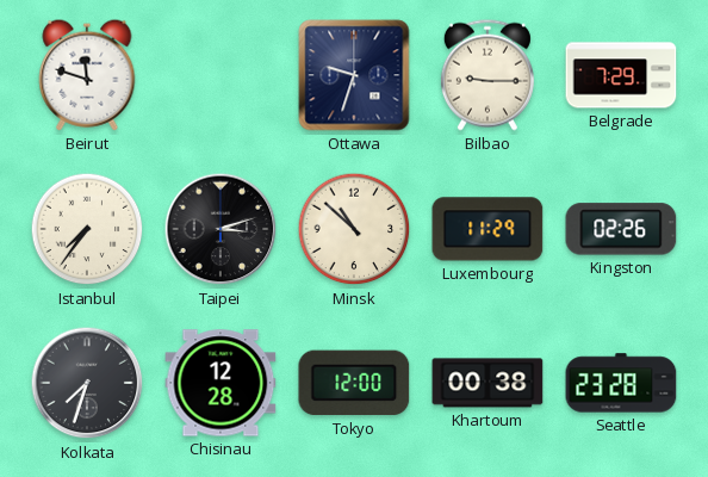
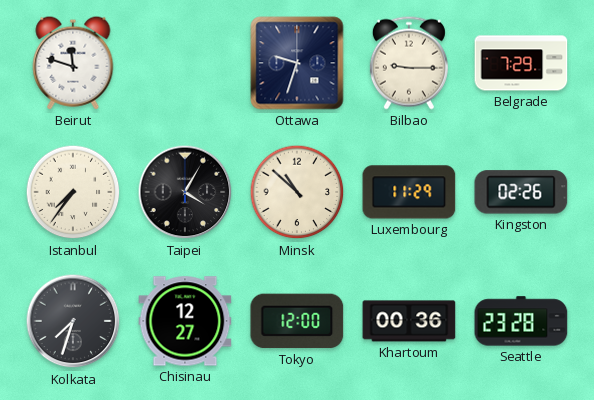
Taipei: 3:12 -> 4:05
Chisinau: 12:28 -> 12:27
Khartoum: 00:38 -> 00:36
